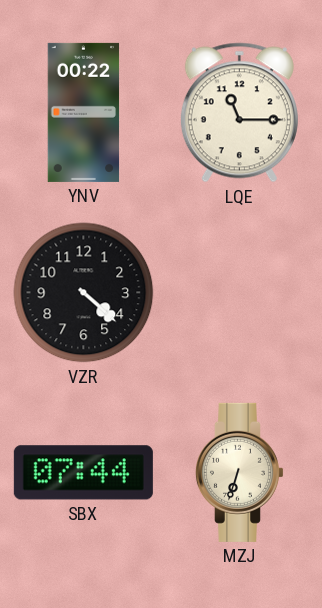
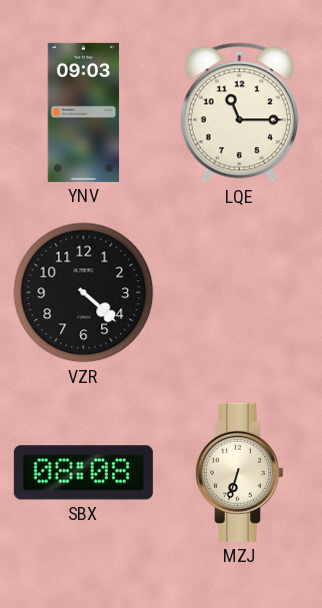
YNV: 00:22 -> 09:03
SBX: 07:44 -> 08:08
